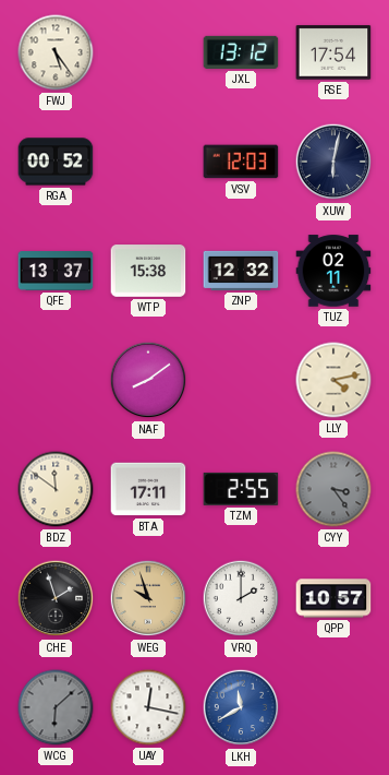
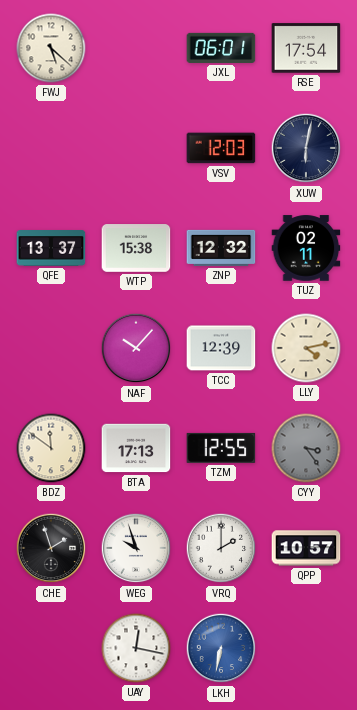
FWJ: 5:24 -> 5:22
JXL: 13:12 -> 06:01
RGA: 00:52 -> none
NAF: 8:09 -> 10:07
TCC: none -> 12:39
BTA: 17:11 -> 17:13
TZM: 2:55 -> 12:55
WEG dial: champagne -> white
WCG: 6:08 -> none
LKH: 11:40 -> 6:32
